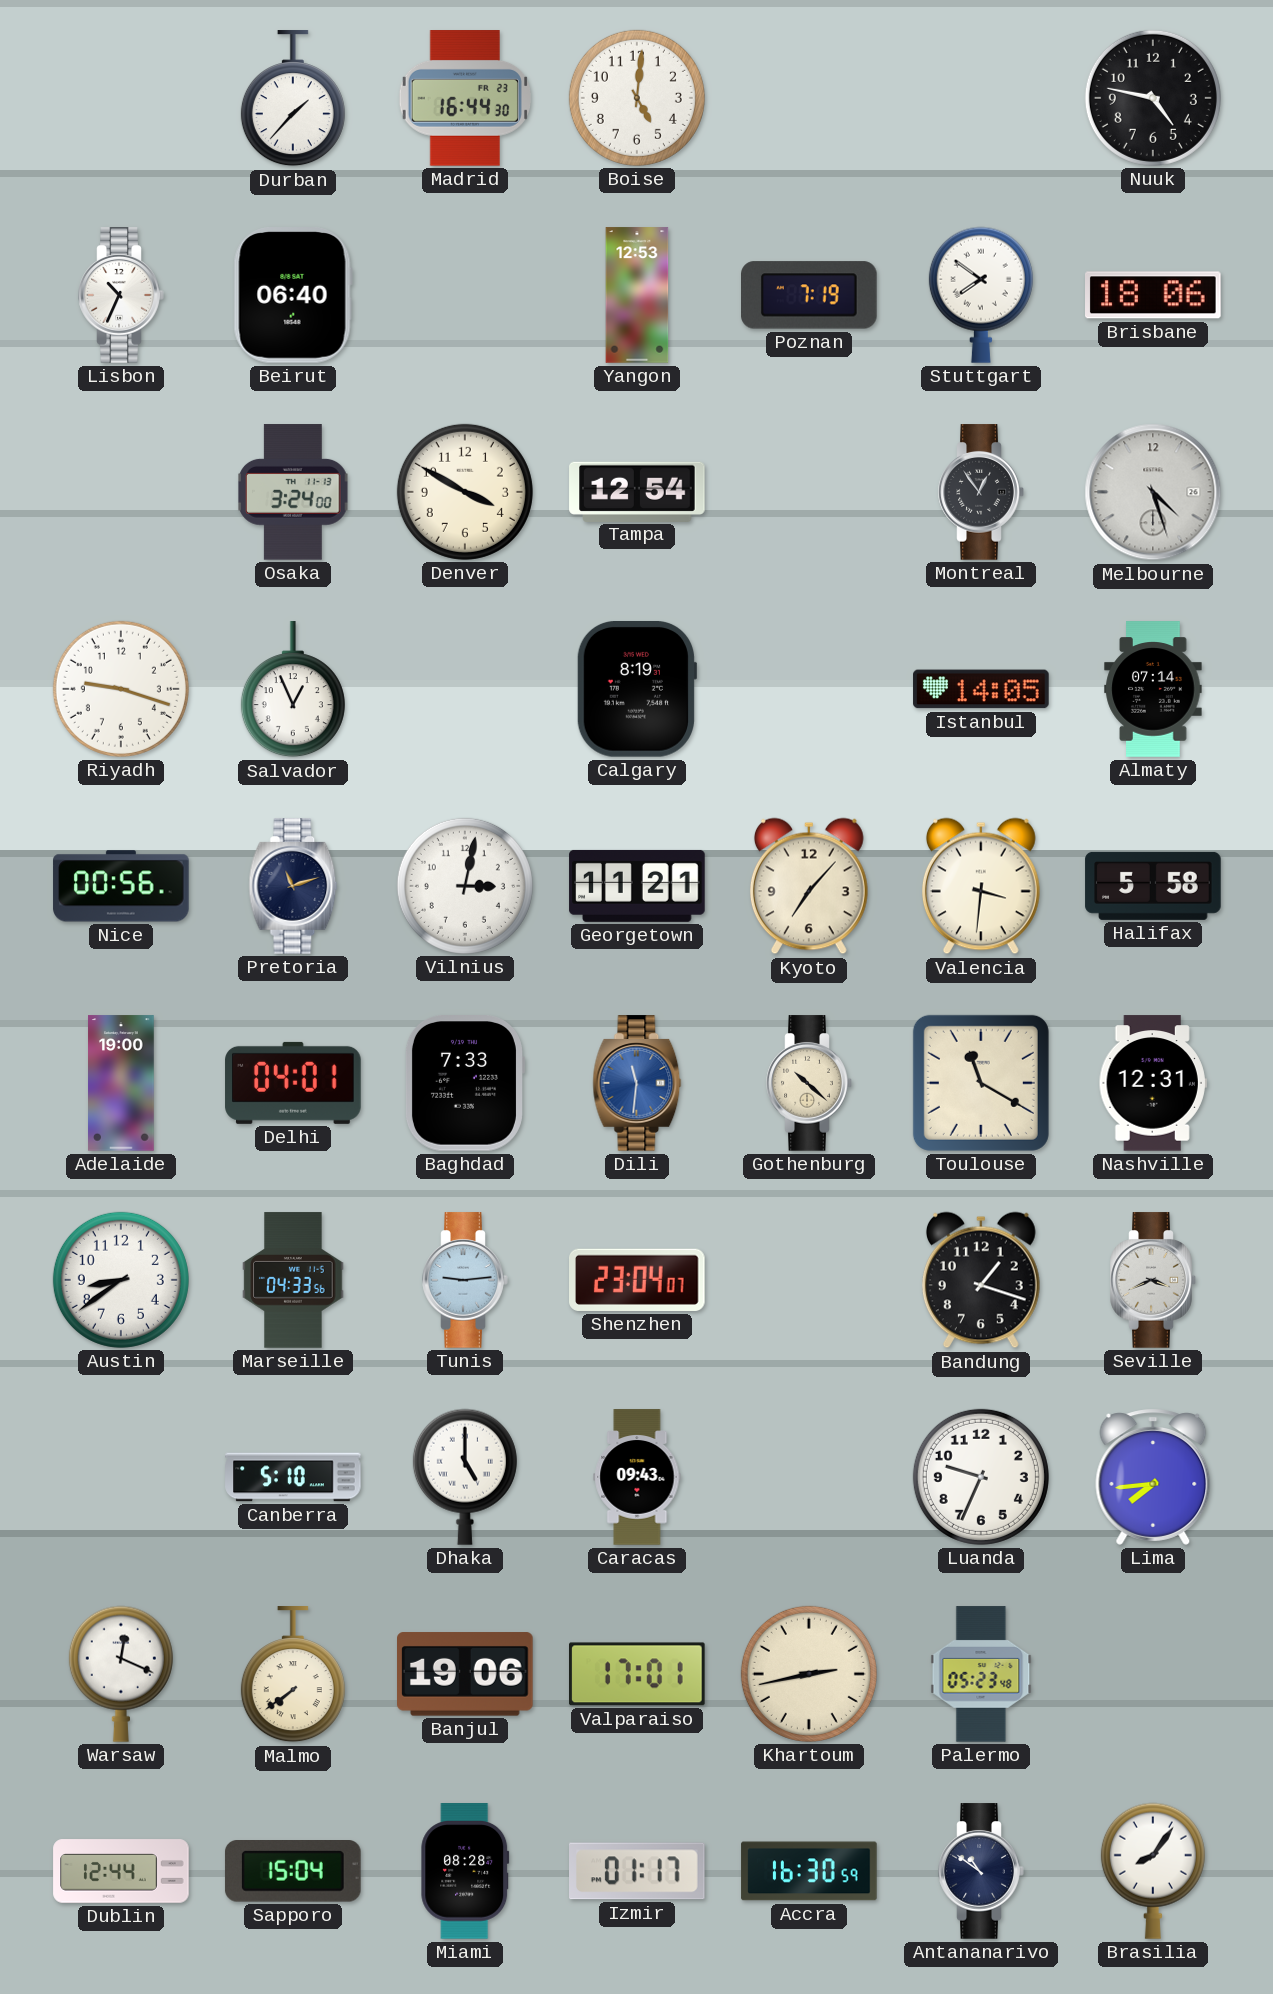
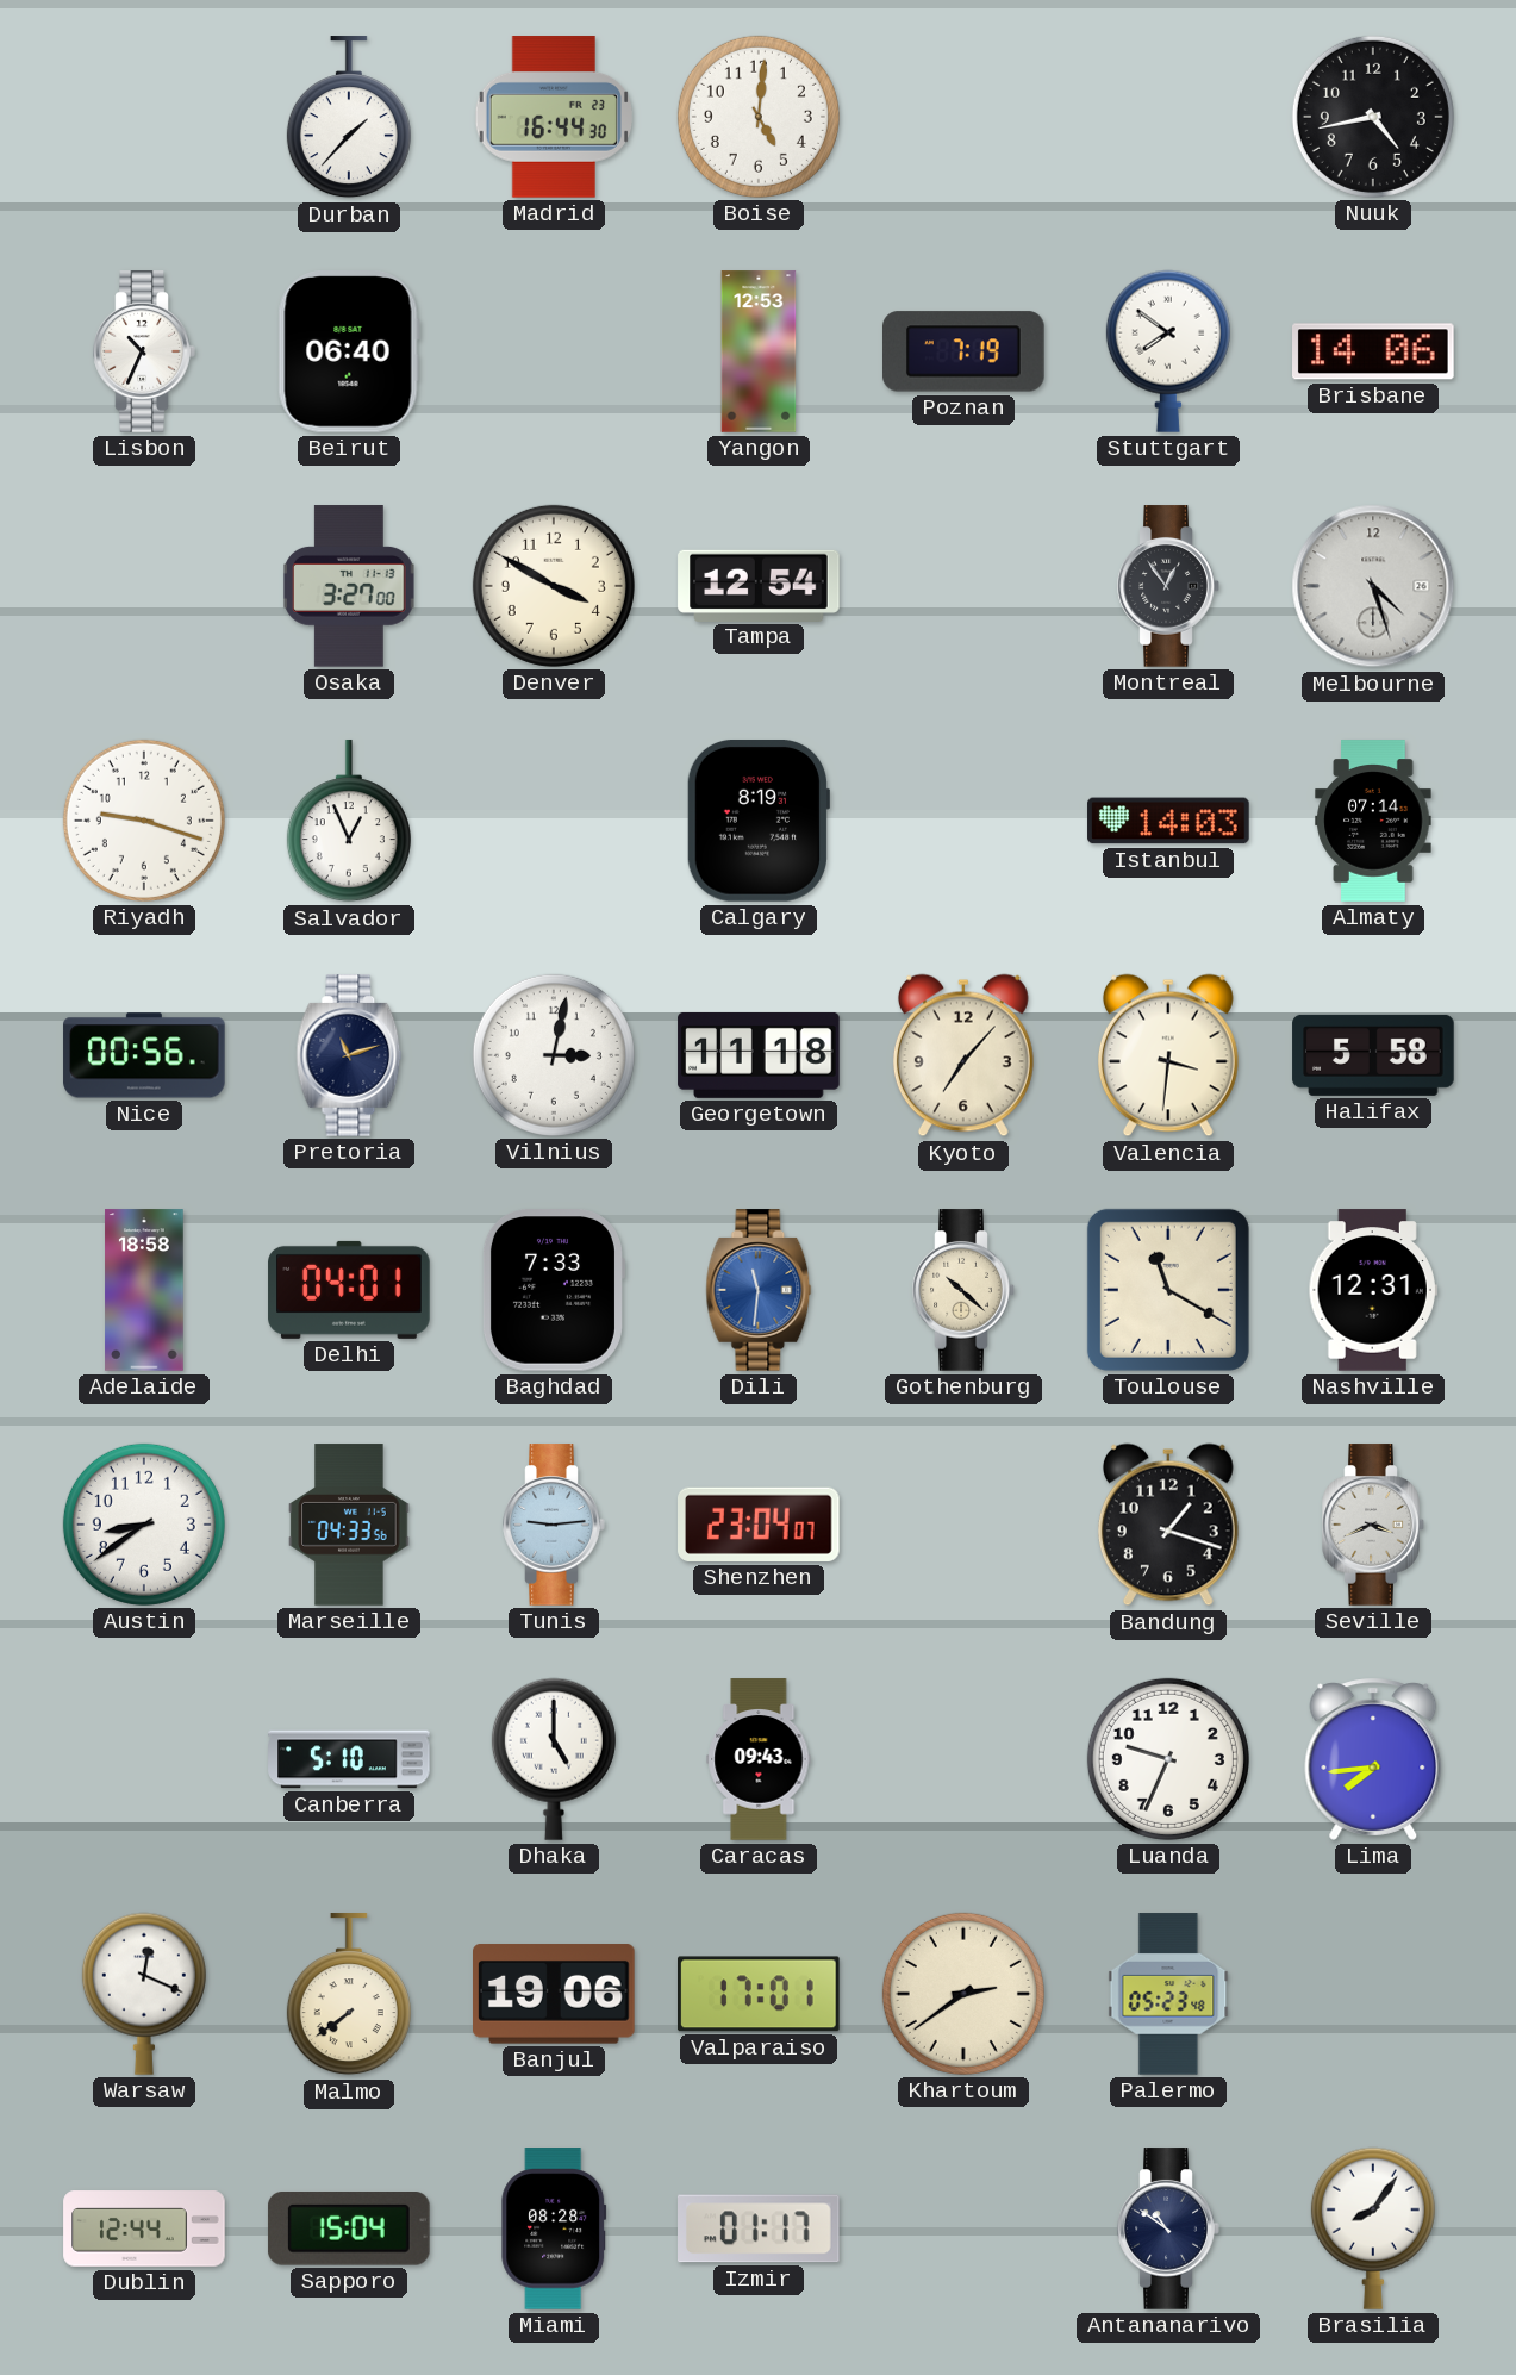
Nuuk: 4:47 -> 4:43
Brisbane: 18:06 -> 14:06
Osaka: 3:24 -> 3:27
Istanbul: 14:05 -> 14:03
Georgetown: 11:21 -> 11:18
Adelaide: 19:00 -> 18:58
Khartoum: 2:43 -> 2:39
Accra: 16:30 -> none
